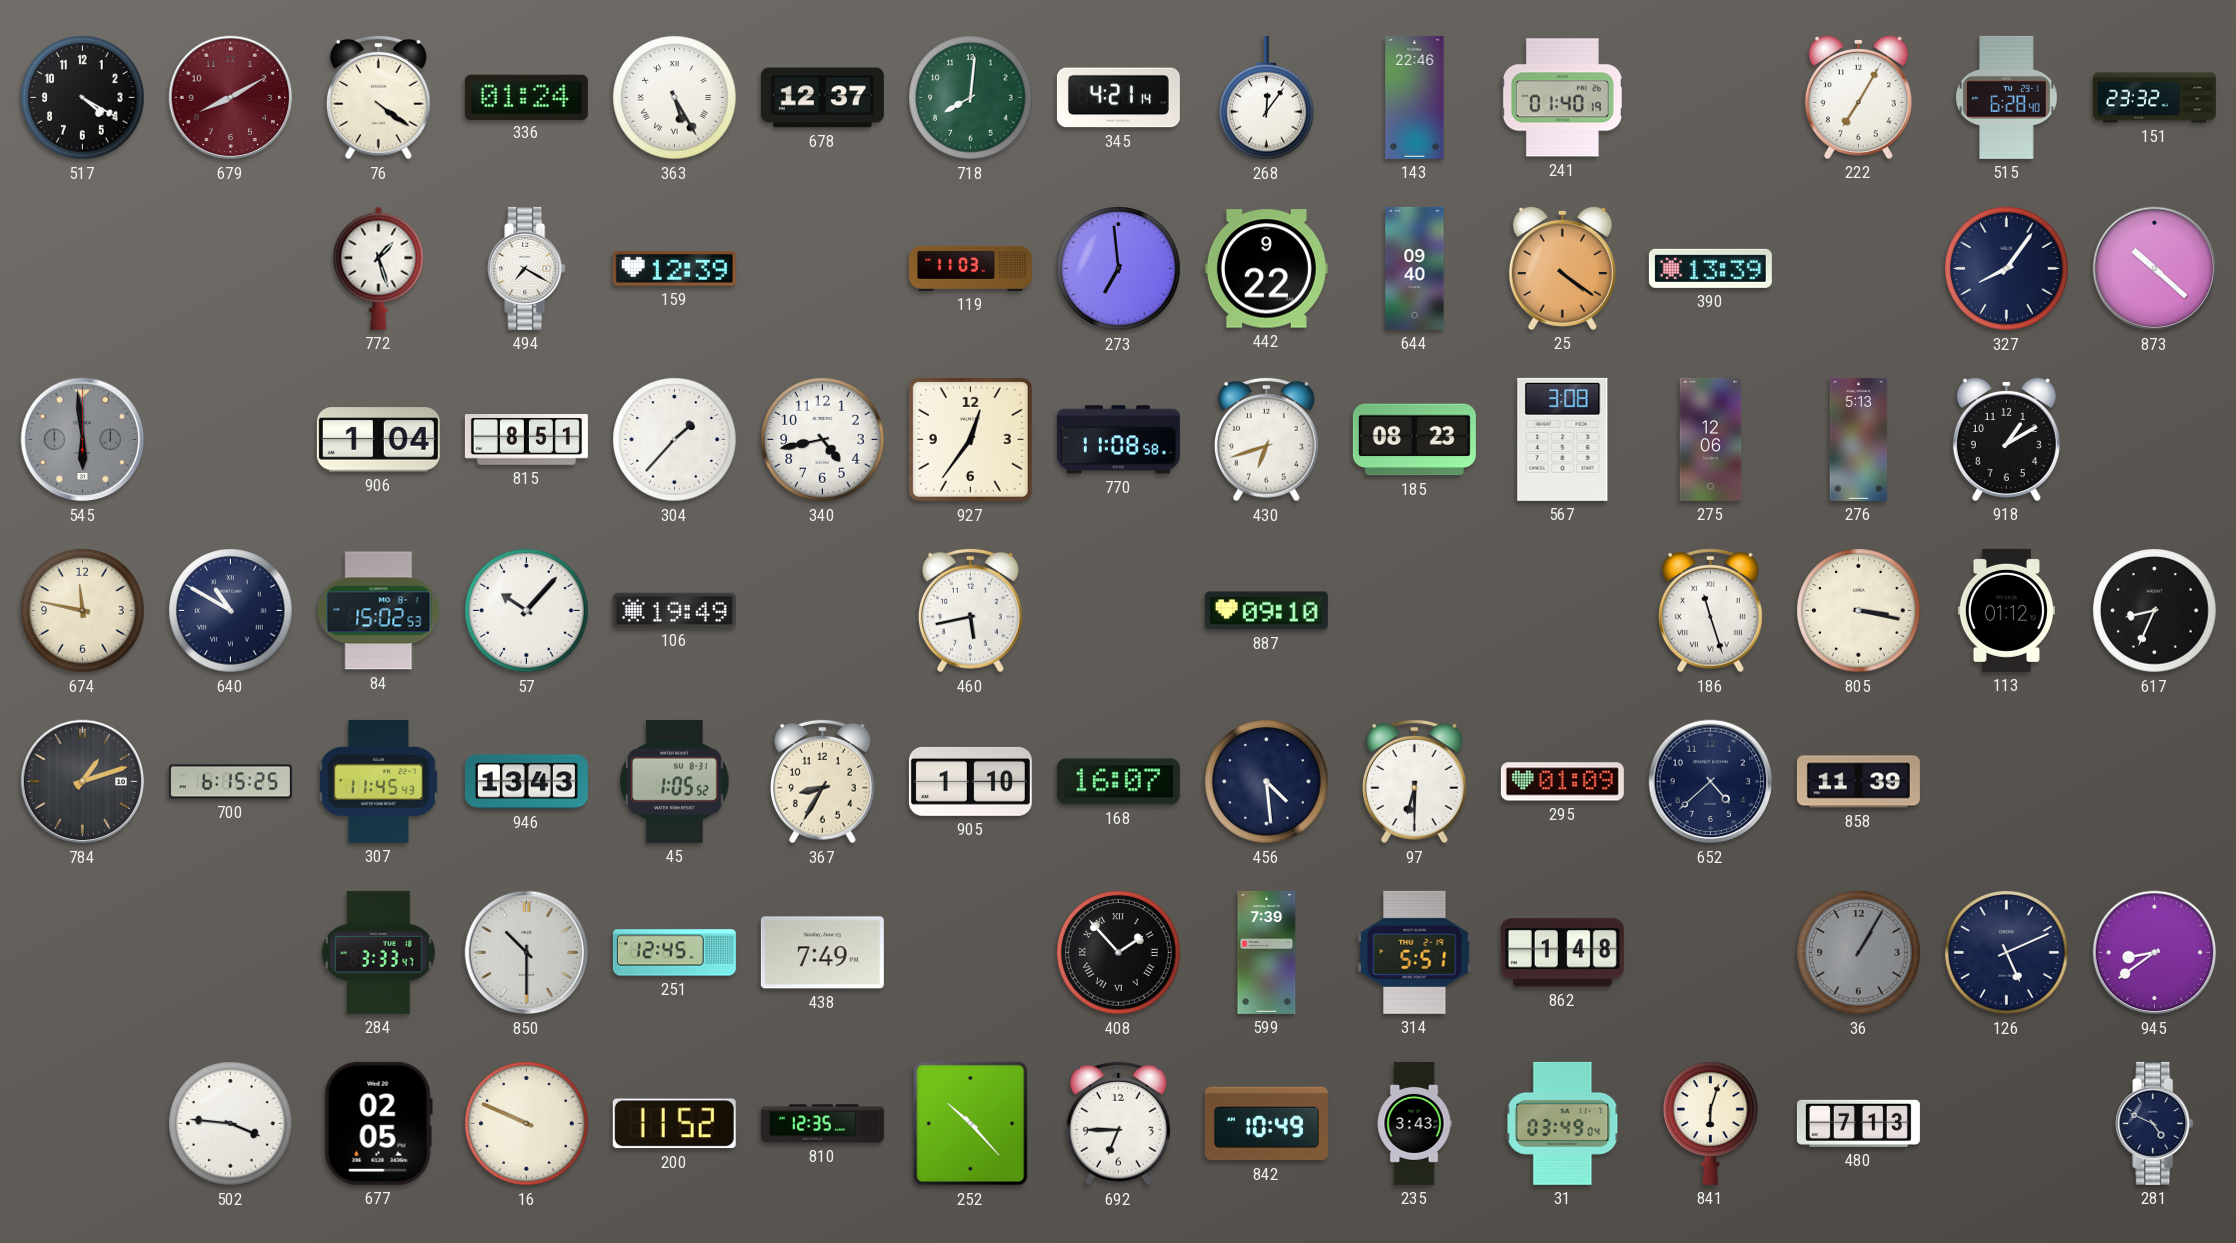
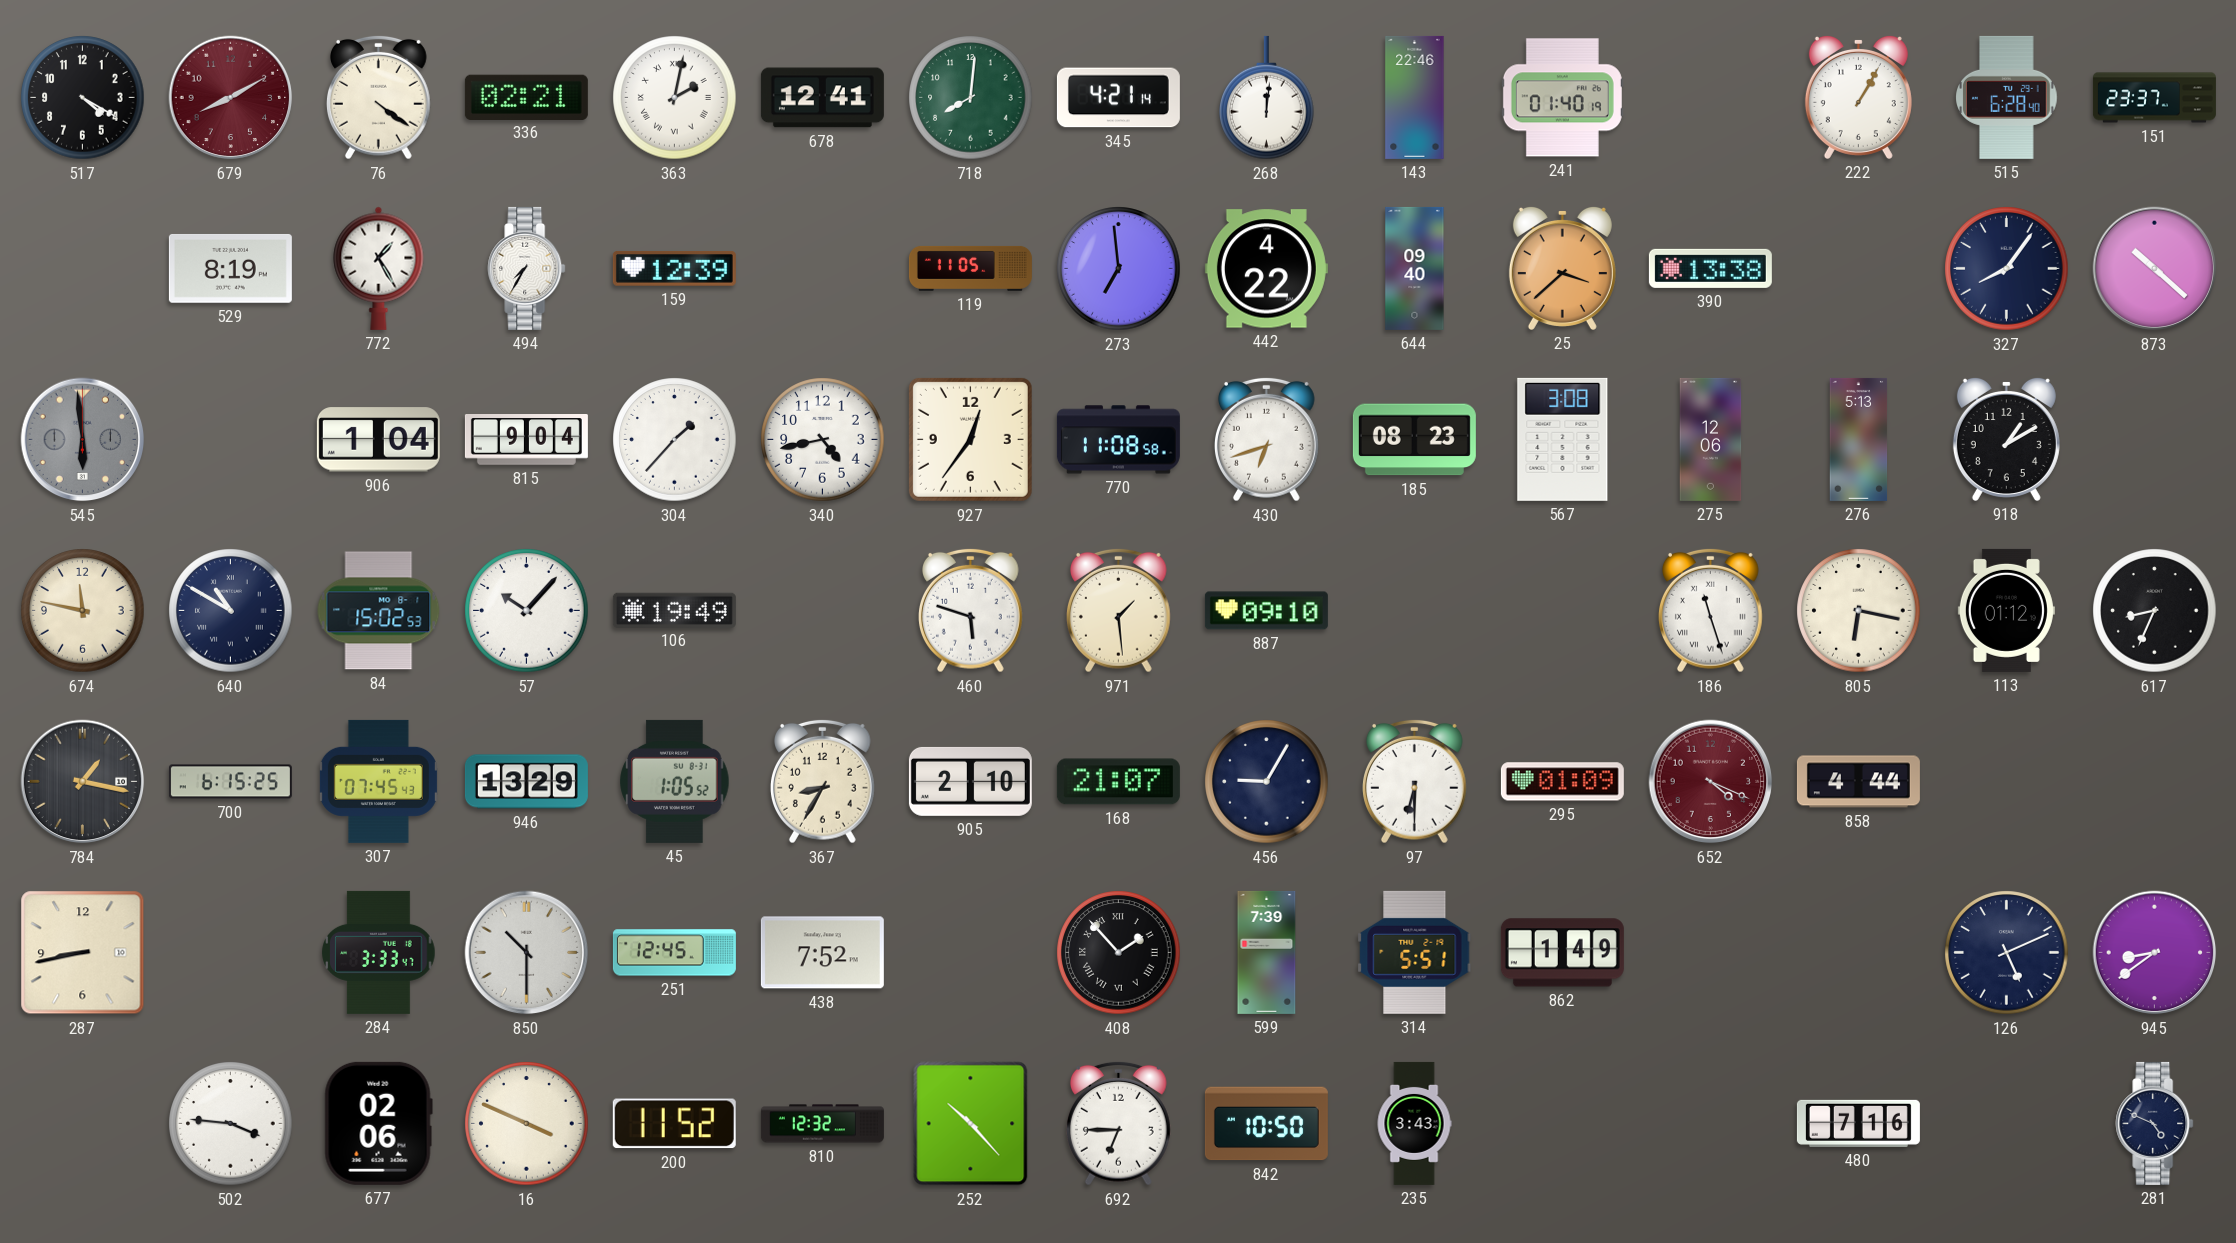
336: 01:24 -> 02:21
363: 5:25 -> 2:02
678: 12:37 -> 12:41
268: 12:06 -> 12:01
222: 7:05 -> 1:05
151: 23:32 -> 23:37
529: none -> 8:19
772: 1:27 -> 1:25
494: 7:20 -> 7:35
119: 11:03 -> 11:05
442: 9:22 -> 4:22
25: 4:21 -> 3:38
390: 13:39 -> 13:38
815: 8:51 -> 9:04
460: 5:43 -> 5:48
971: none -> 1:29
805: 3:17 -> 6:17
784: 1:12 -> 1:17
307: 11:45 -> 07:45
946: 13:43 -> 13:29
905: 1:10 -> 2:10
168: 16:07 -> 21:07
456: 4:29 -> 9:05
652: 4:38 -> 4:19
652 dial: navy -> burgundy
858: 11:39 -> 4:44
287: none -> 8:43
438: 7:49 -> 7:52
862: 1:48 -> 1:49
36: 1:05 -> none
677: 02:05 -> 02:06
16: 9:49 -> 3:49
810: 12:35 -> 12:32
842: 10:49 -> 10:50
31: 03:49 -> none
841: 6:03 -> none
480: 7:13 -> 7:16
